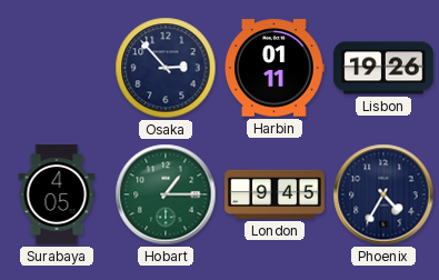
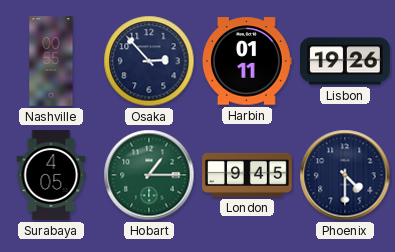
Nashville: none -> 00:55
Phoenix: 4:35 -> 4:30
